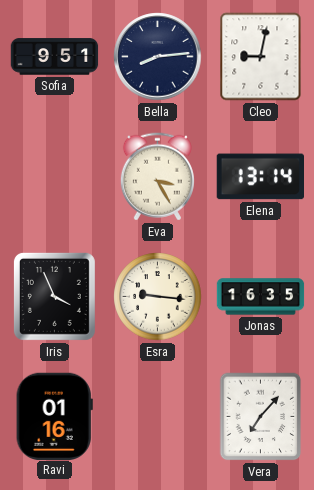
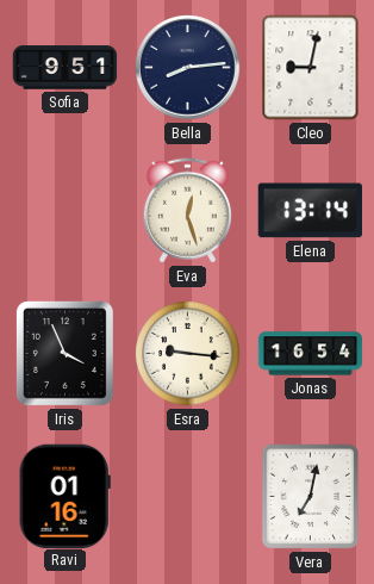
Eva: 3:25 -> 12:27
Jonas: 16:35 -> 16:54
Vera: 7:07 -> 7:02
